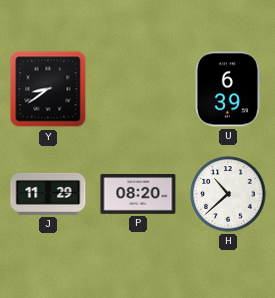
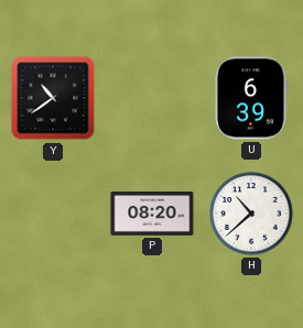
Y: 8:39 -> 10:39
J: 11:29 -> none
